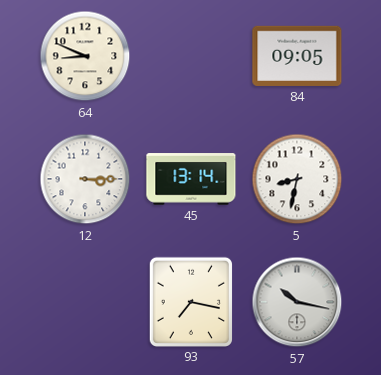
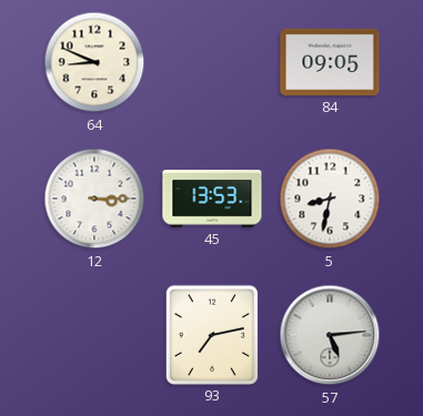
45: 13:14 -> 13:53
93: 7:17 -> 7:13
57: 10:17 -> 5:14
